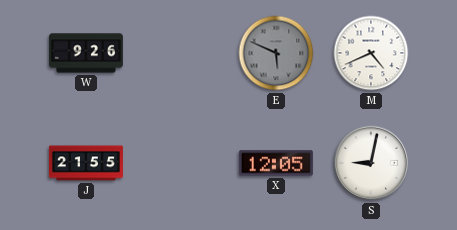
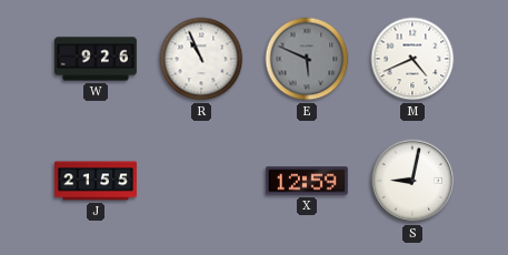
R: none -> 10:56
X: 12:05 -> 12:59
